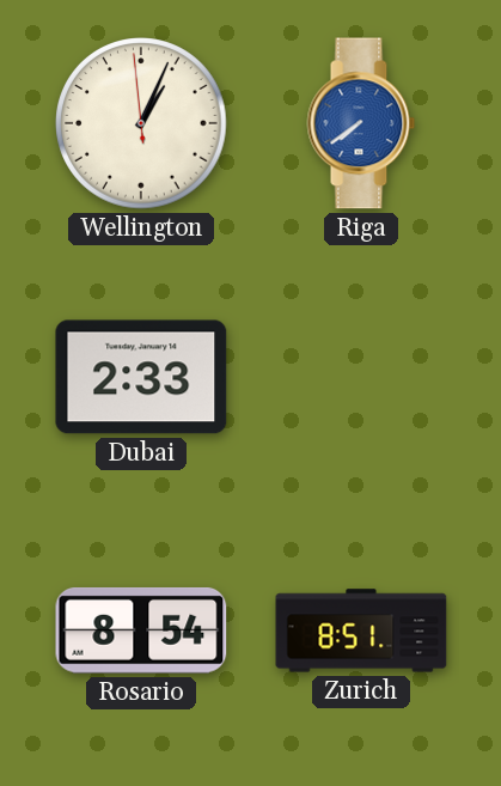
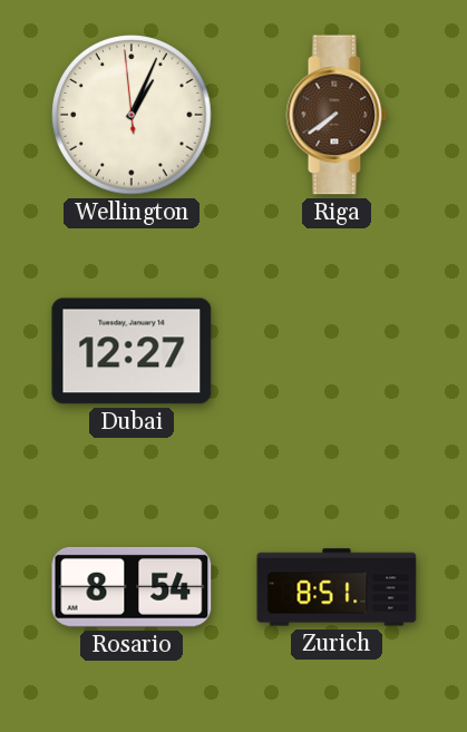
Riga dial: blue -> brown
Dubai: 2:33 -> 12:27
